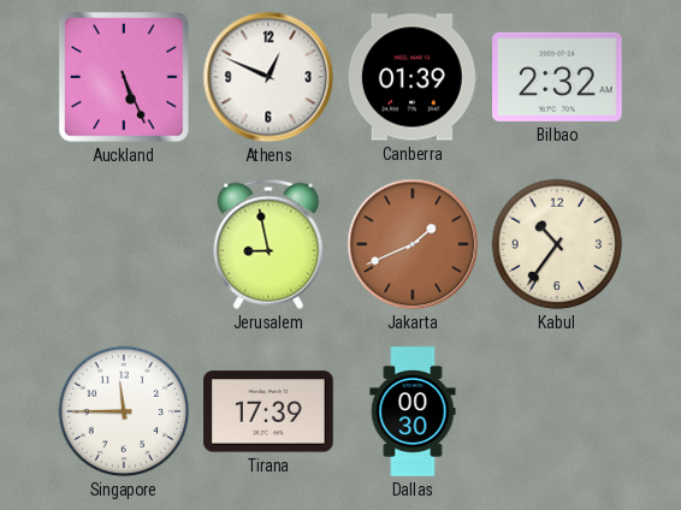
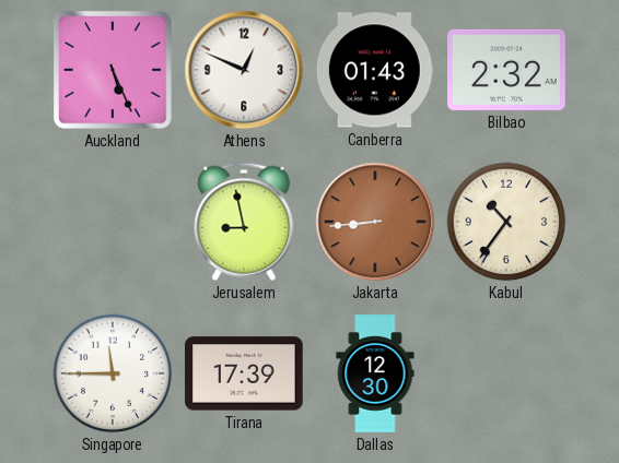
Canberra: 01:39 -> 01:43
Jakarta: 1:41 -> 8:44
Dallas: 00:30 -> 12:30
